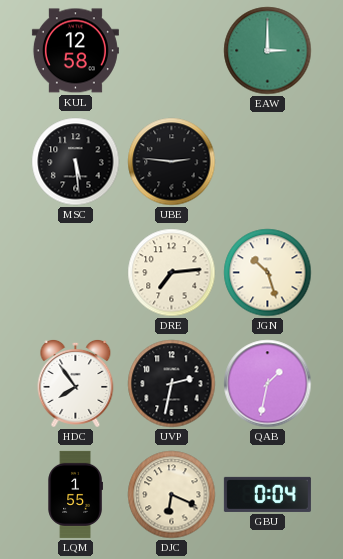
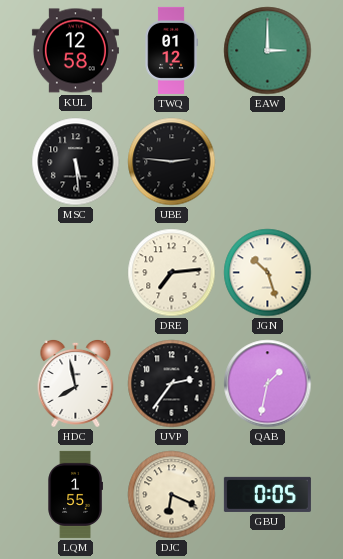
TWQ: none -> 01:12
HDC: 7:54 -> 7:58
UVP: 2:32 -> 2:36
GBU: 0:04 -> 0:05
